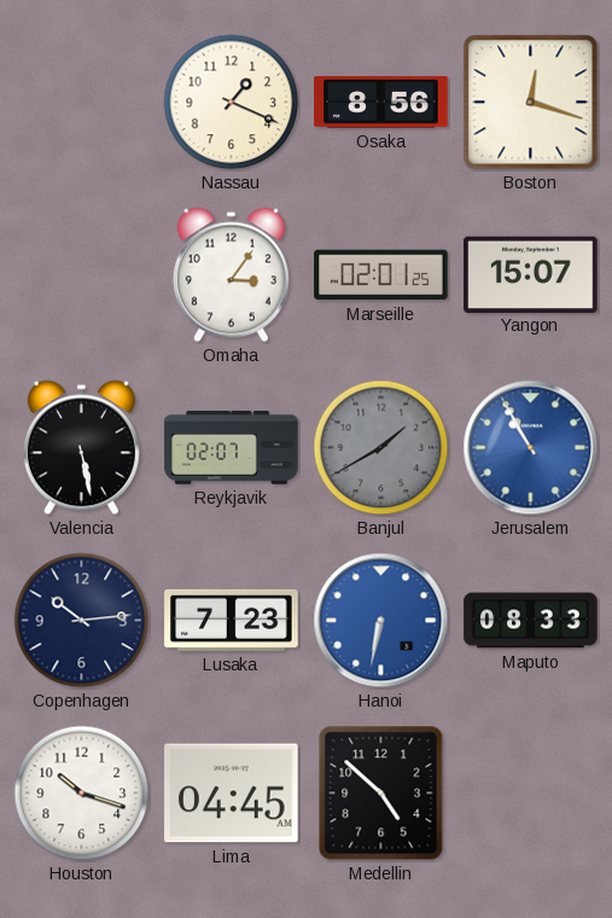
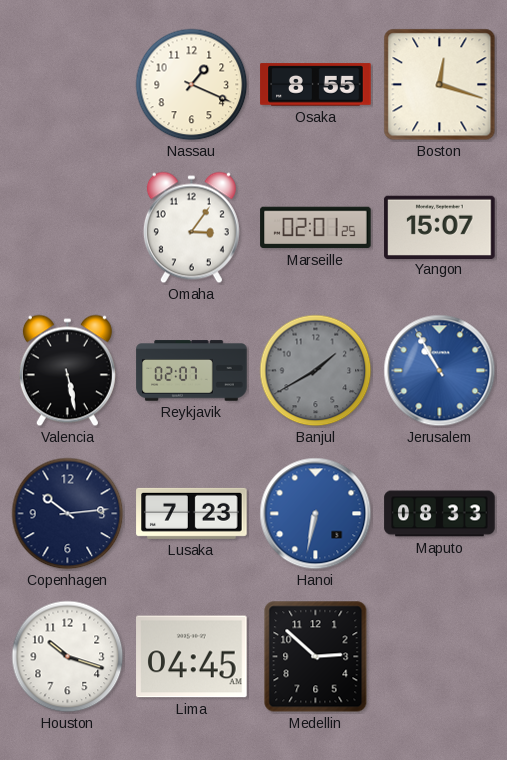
Osaka: 8:56 -> 8:55
Medellin: 4:52 -> 2:52
